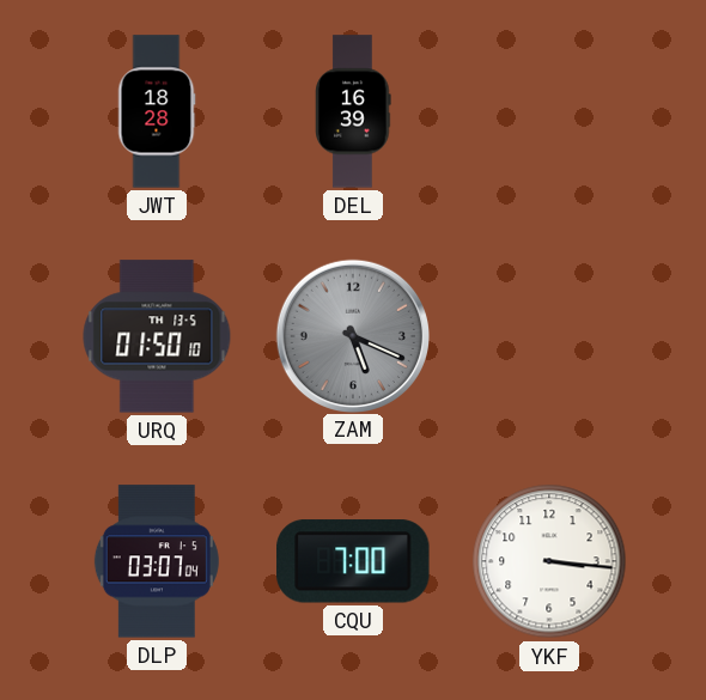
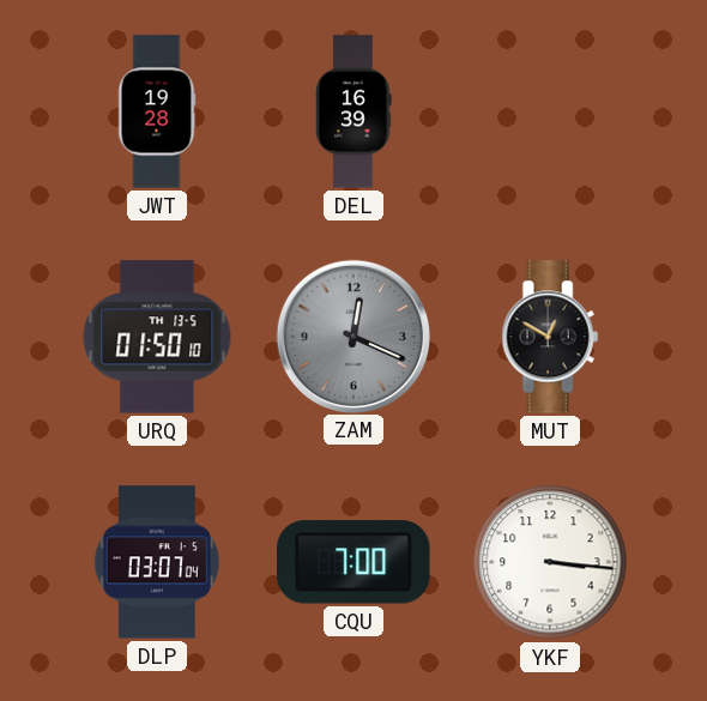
JWT: 18:28 -> 19:28
ZAM: 5:19 -> 12:19
MUT: none -> 12:50
